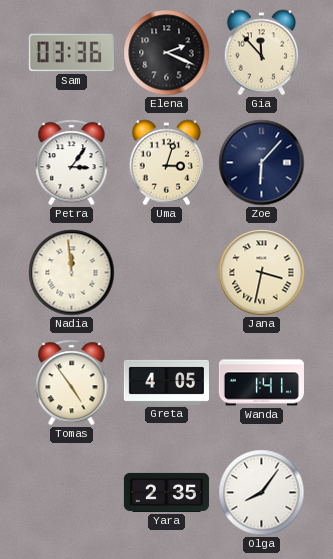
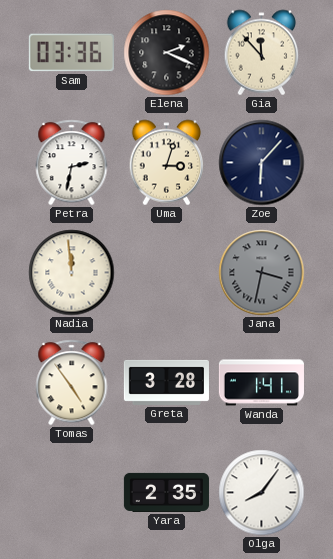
Petra: 3:06 -> 2:32
Jana dial: cream -> grey
Greta: 4:05 -> 3:28
